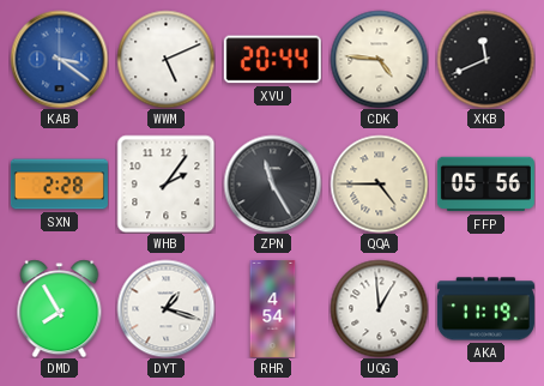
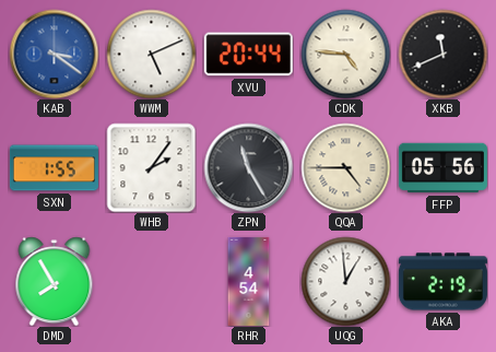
SXN: 2:28 -> 1:55
DYT: 1:18 -> none
AKA: 11:19 -> 2:19
